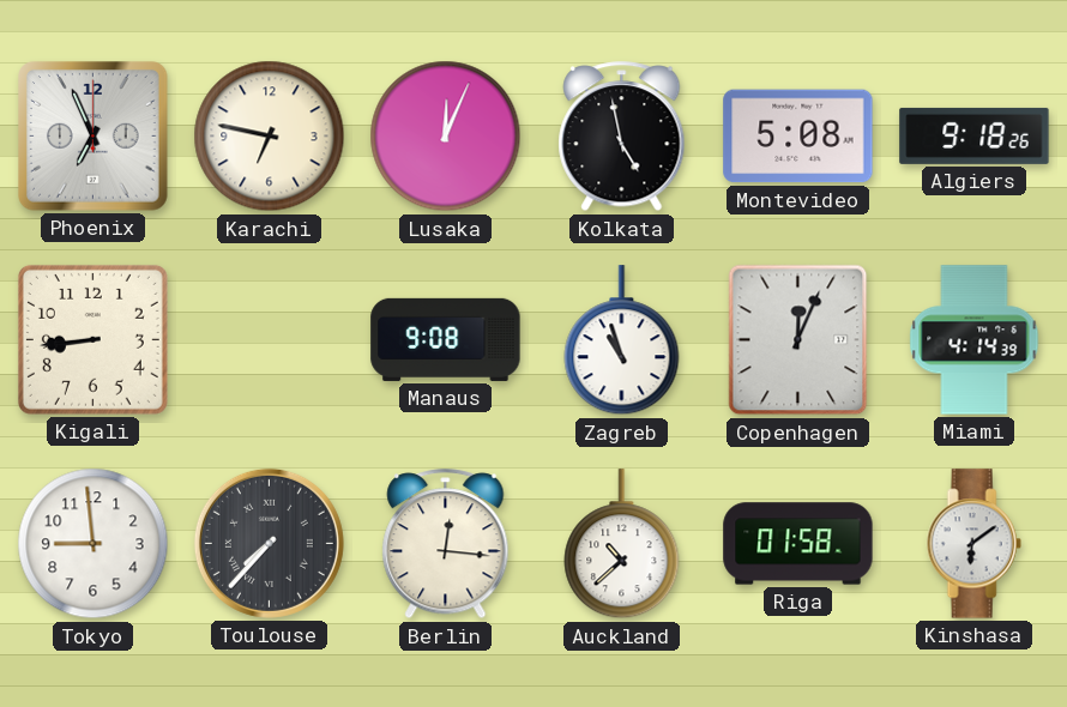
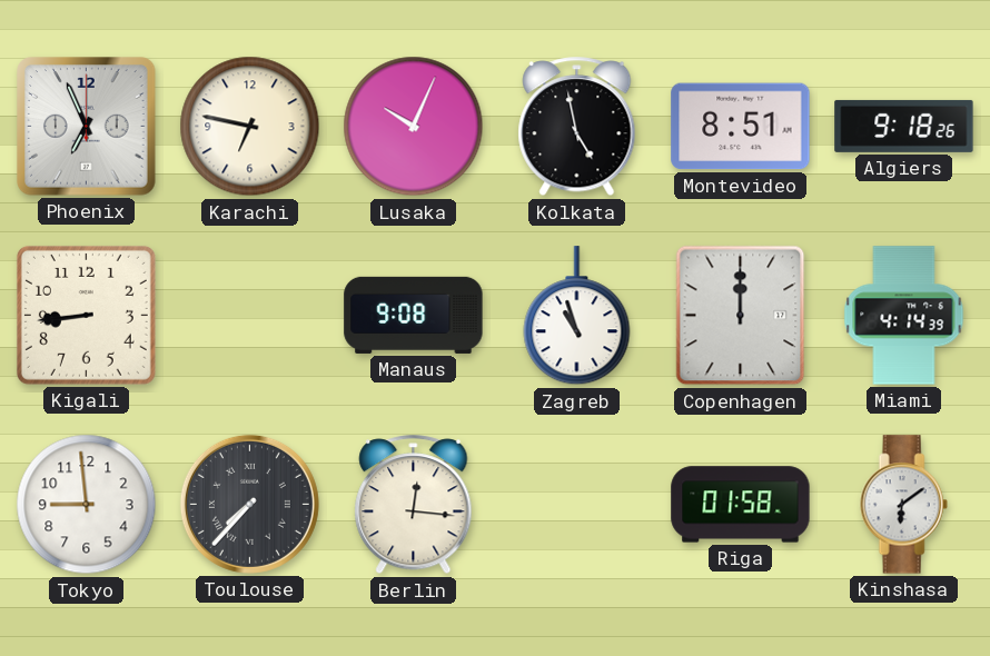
Lusaka: 12:04 -> 10:04
Montevideo: 5:08 -> 8:51
Copenhagen: 12:04 -> 12:00
Auckland: 10:38 -> none
